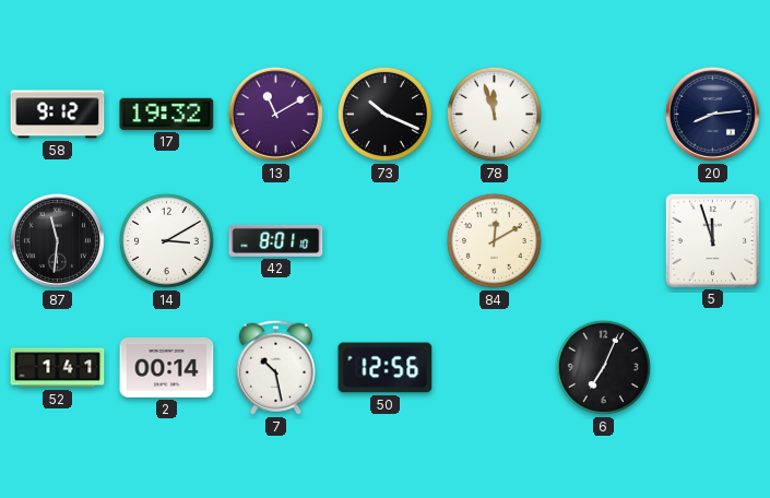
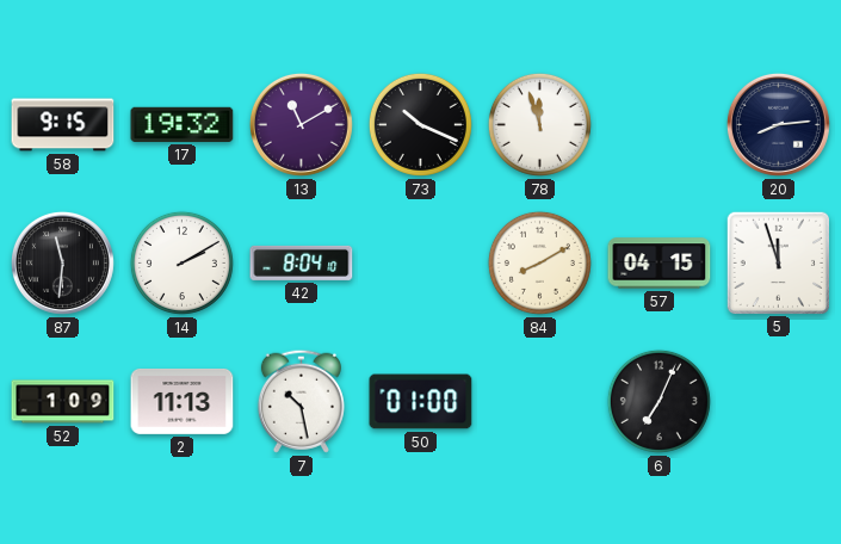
58: 9:12 -> 9:15
14: 3:10 -> 2:10
42: 8:01 -> 8:04
84: 12:10 -> 8:10
57: none -> 04:15
52: 1:41 -> 1:09
2: 00:14 -> 11:13
50: 12:56 -> 01:00
